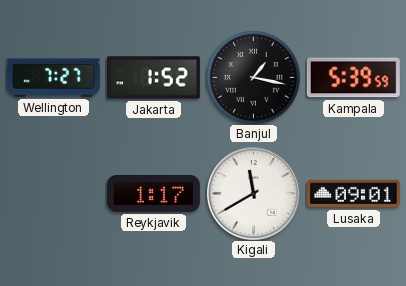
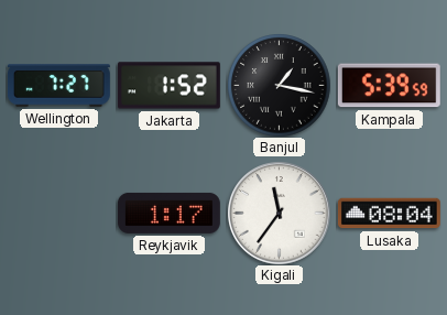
Kigali: 11:40 -> 11:36
Lusaka: 09:01 -> 08:04
